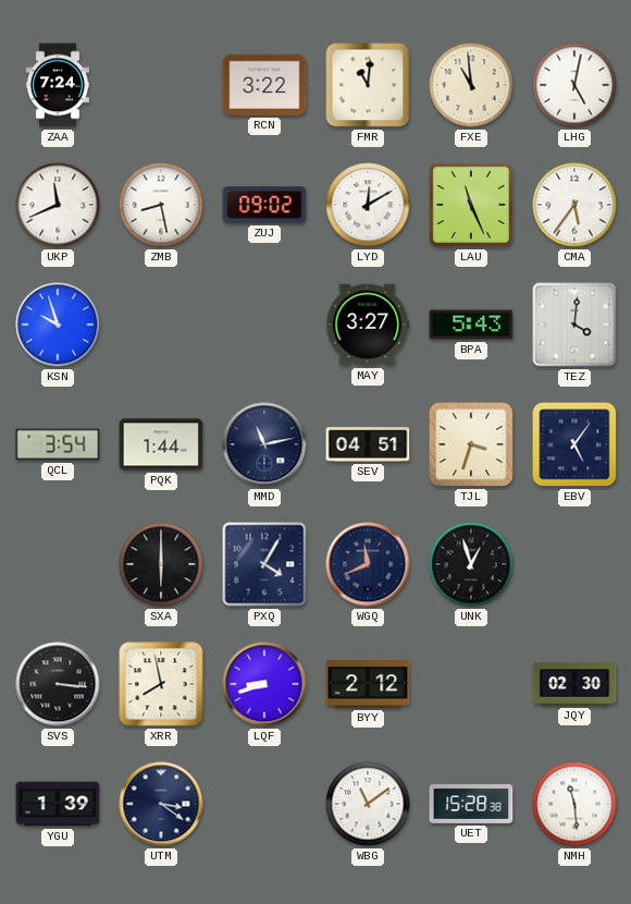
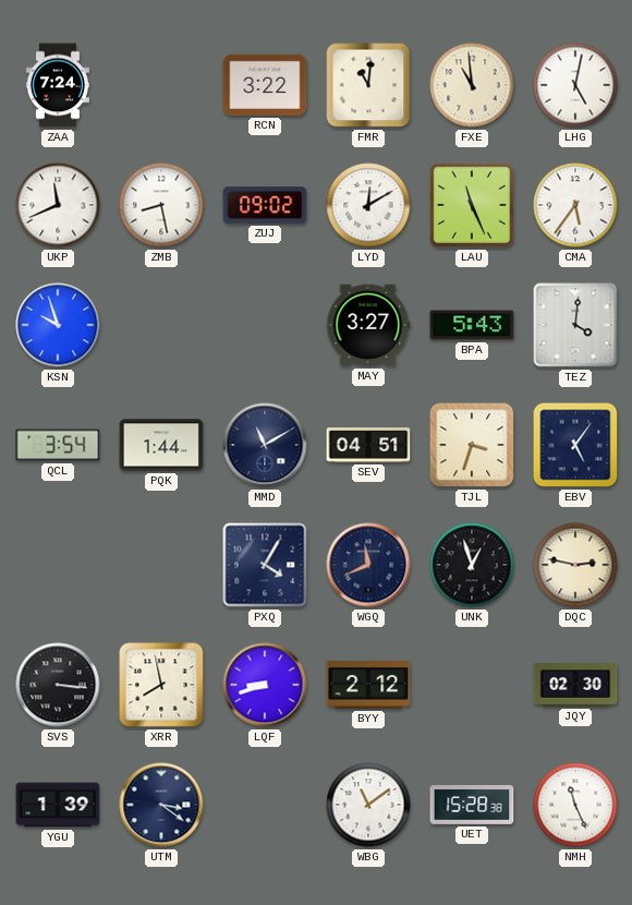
MMD: 11:13 -> 11:10
SXA: 6:00 -> none
DQC: none -> 2:47
NMH: 11:29 -> 11:26
